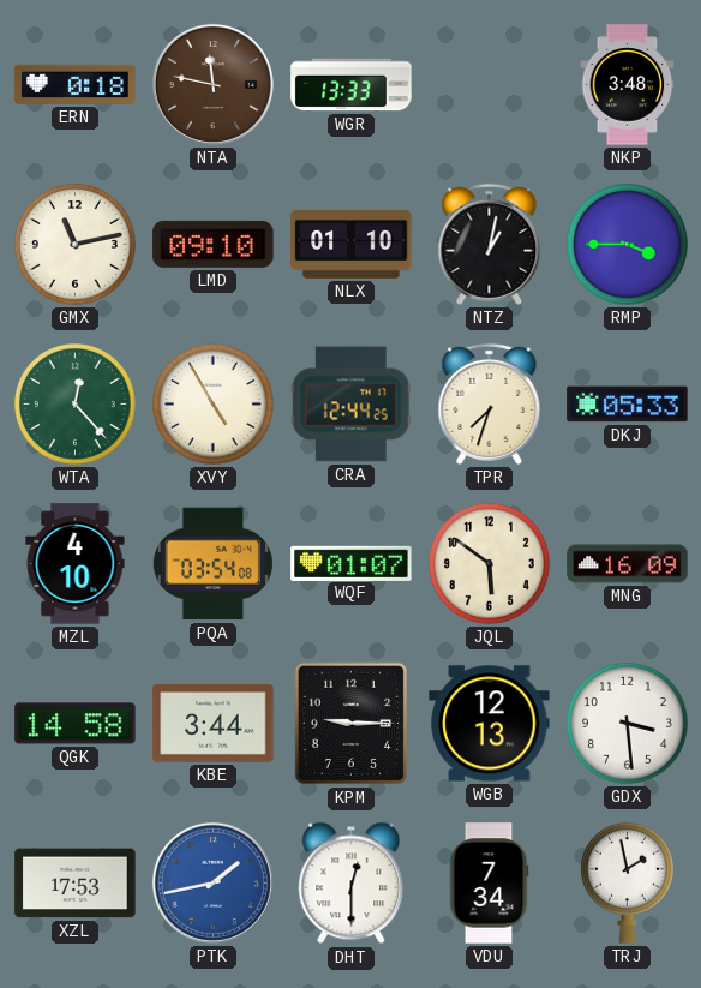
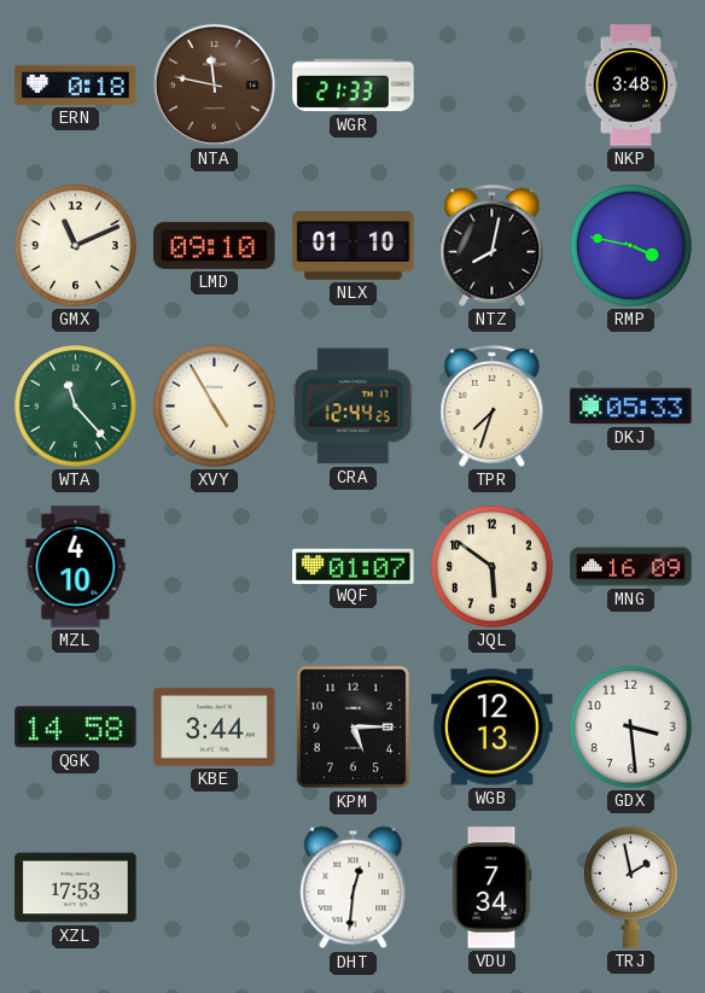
WGR: 13:33 -> 21:33
GMX: 11:13 -> 11:11
NTZ: 1:02 -> 8:02
RMP: 3:45 -> 3:47
WTA: 12:23 -> 11:23
PQA: 03:54 -> none
KPM: 9:15 -> 5:15
PTK: 1:43 -> none
DHT: 12:30 -> 12:31
